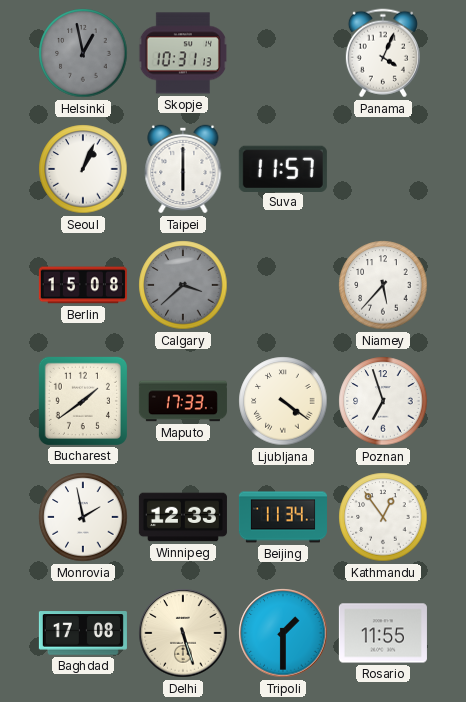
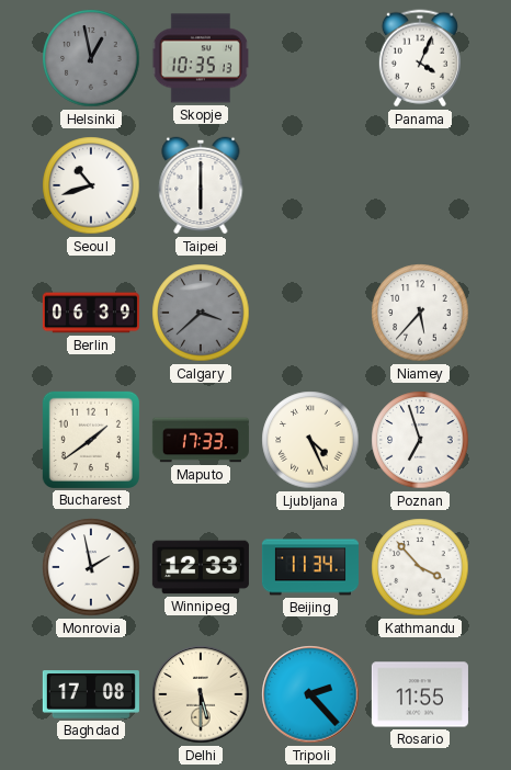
Skopje: 10:31 -> 10:35
Seoul: 1:04 -> 10:42
Suva: 11:57 -> none
Berlin: 15:08 -> 06:39
Ljubljana: 4:21 -> 4:26
Kathmandu: 12:54 -> 3:53
Delhi: 5:27 -> 5:30
Tripoli: 1:30 -> 2:23
